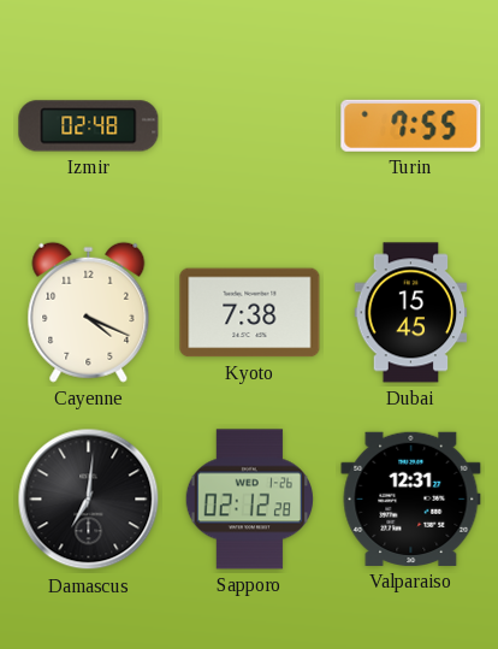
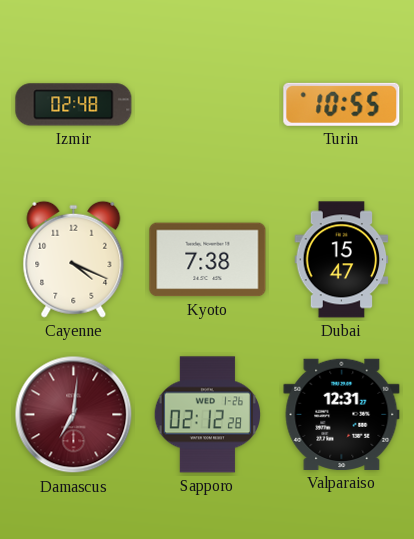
Turin: 7:55 -> 10:55
Dubai: 15:45 -> 15:47
Damascus dial: black -> burgundy
